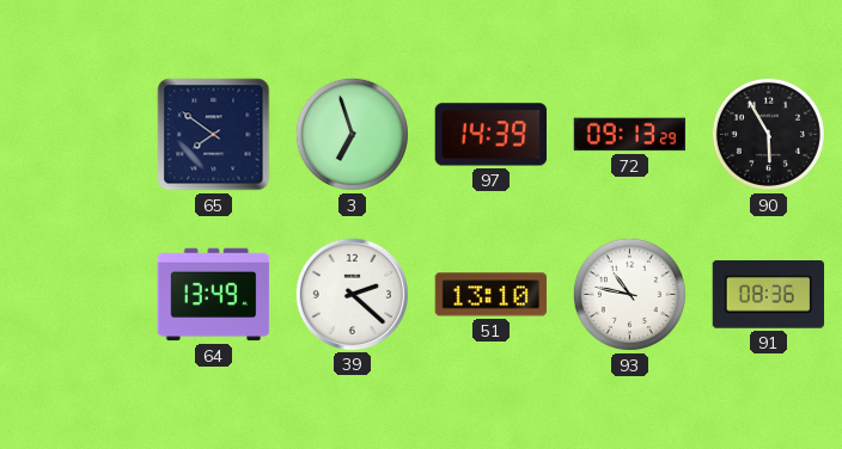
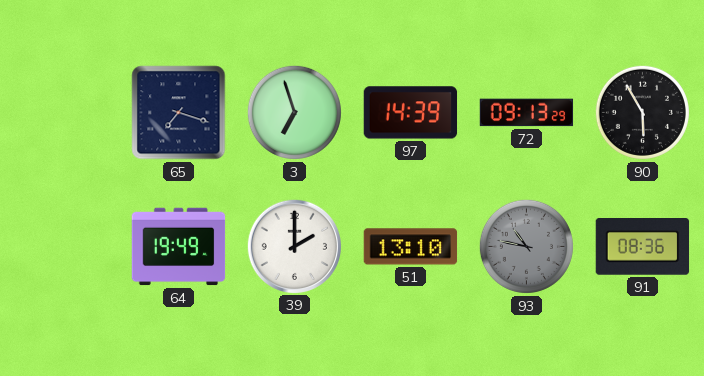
65: 7:51 -> 7:18
64: 13:49 -> 19:49
39: 2:22 -> 2:00
93 dial: white -> grey
